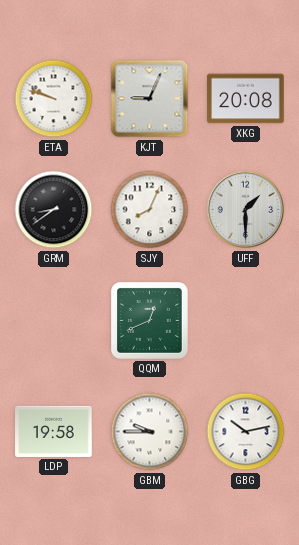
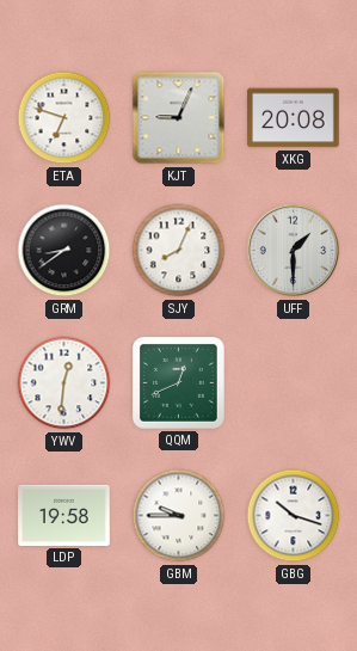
ETA: 9:48 -> 6:48
YWV: none -> 12:31
GBG: 10:13 -> 10:18
